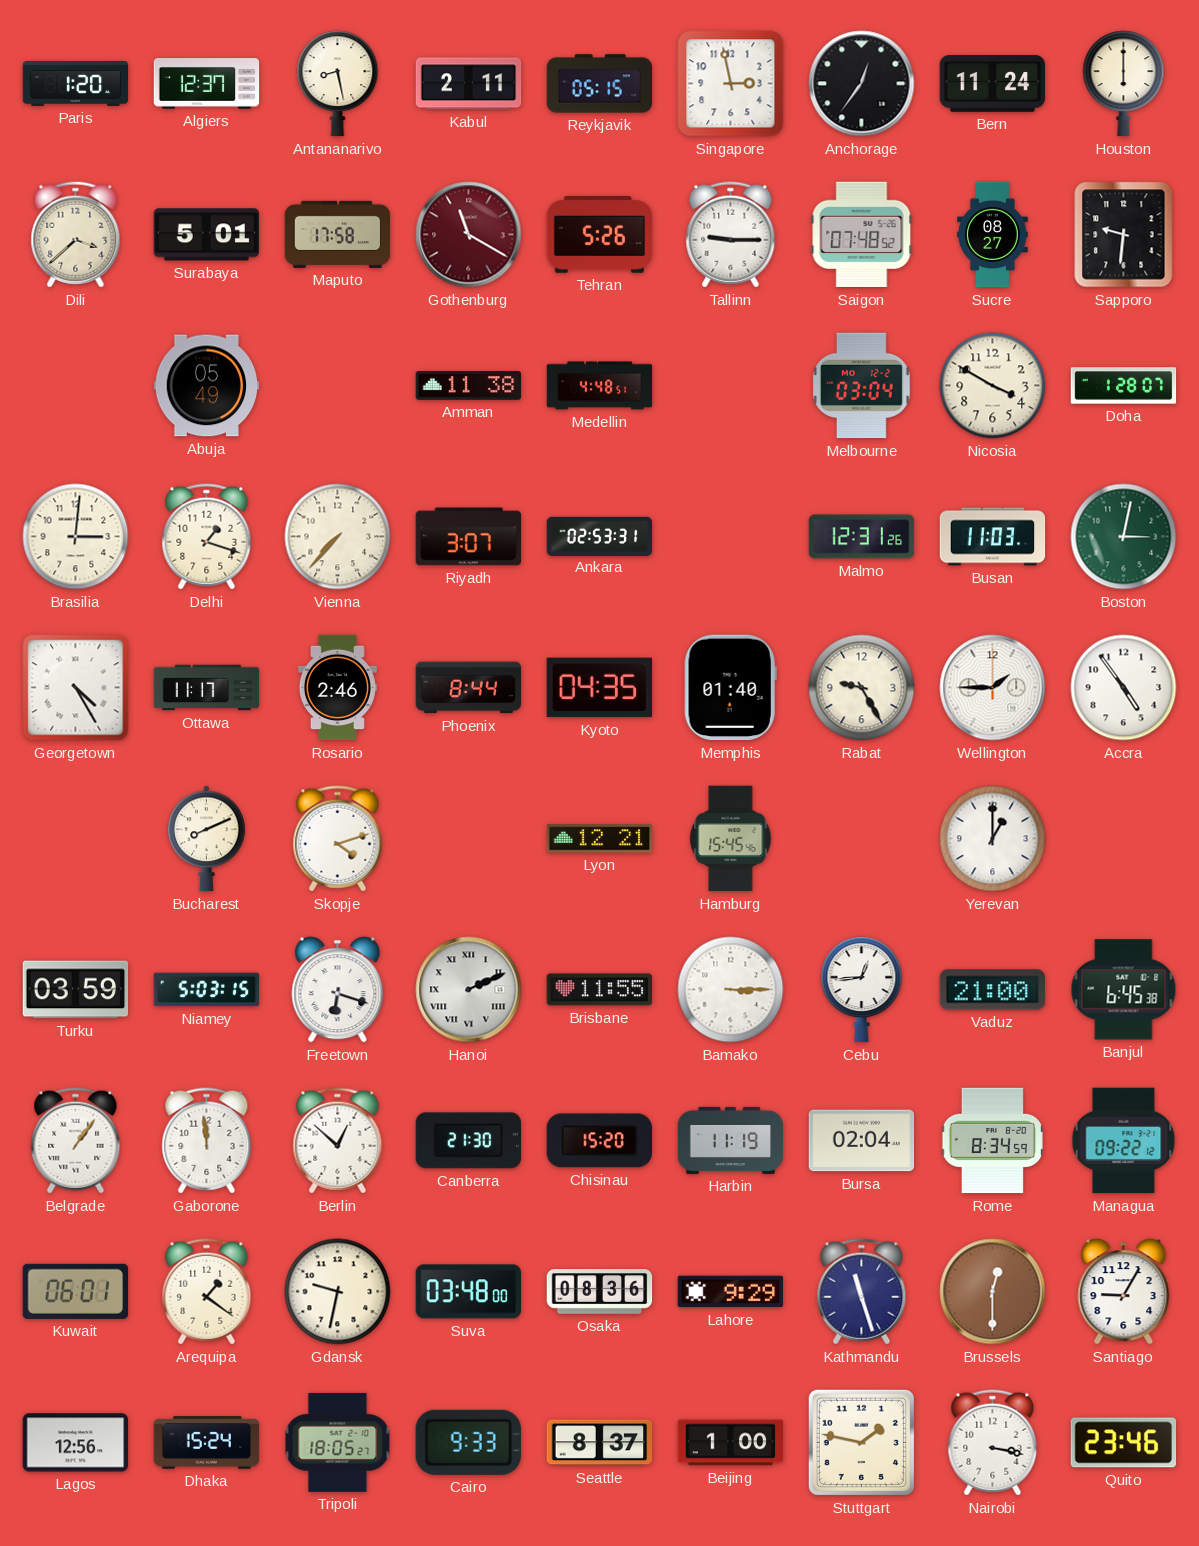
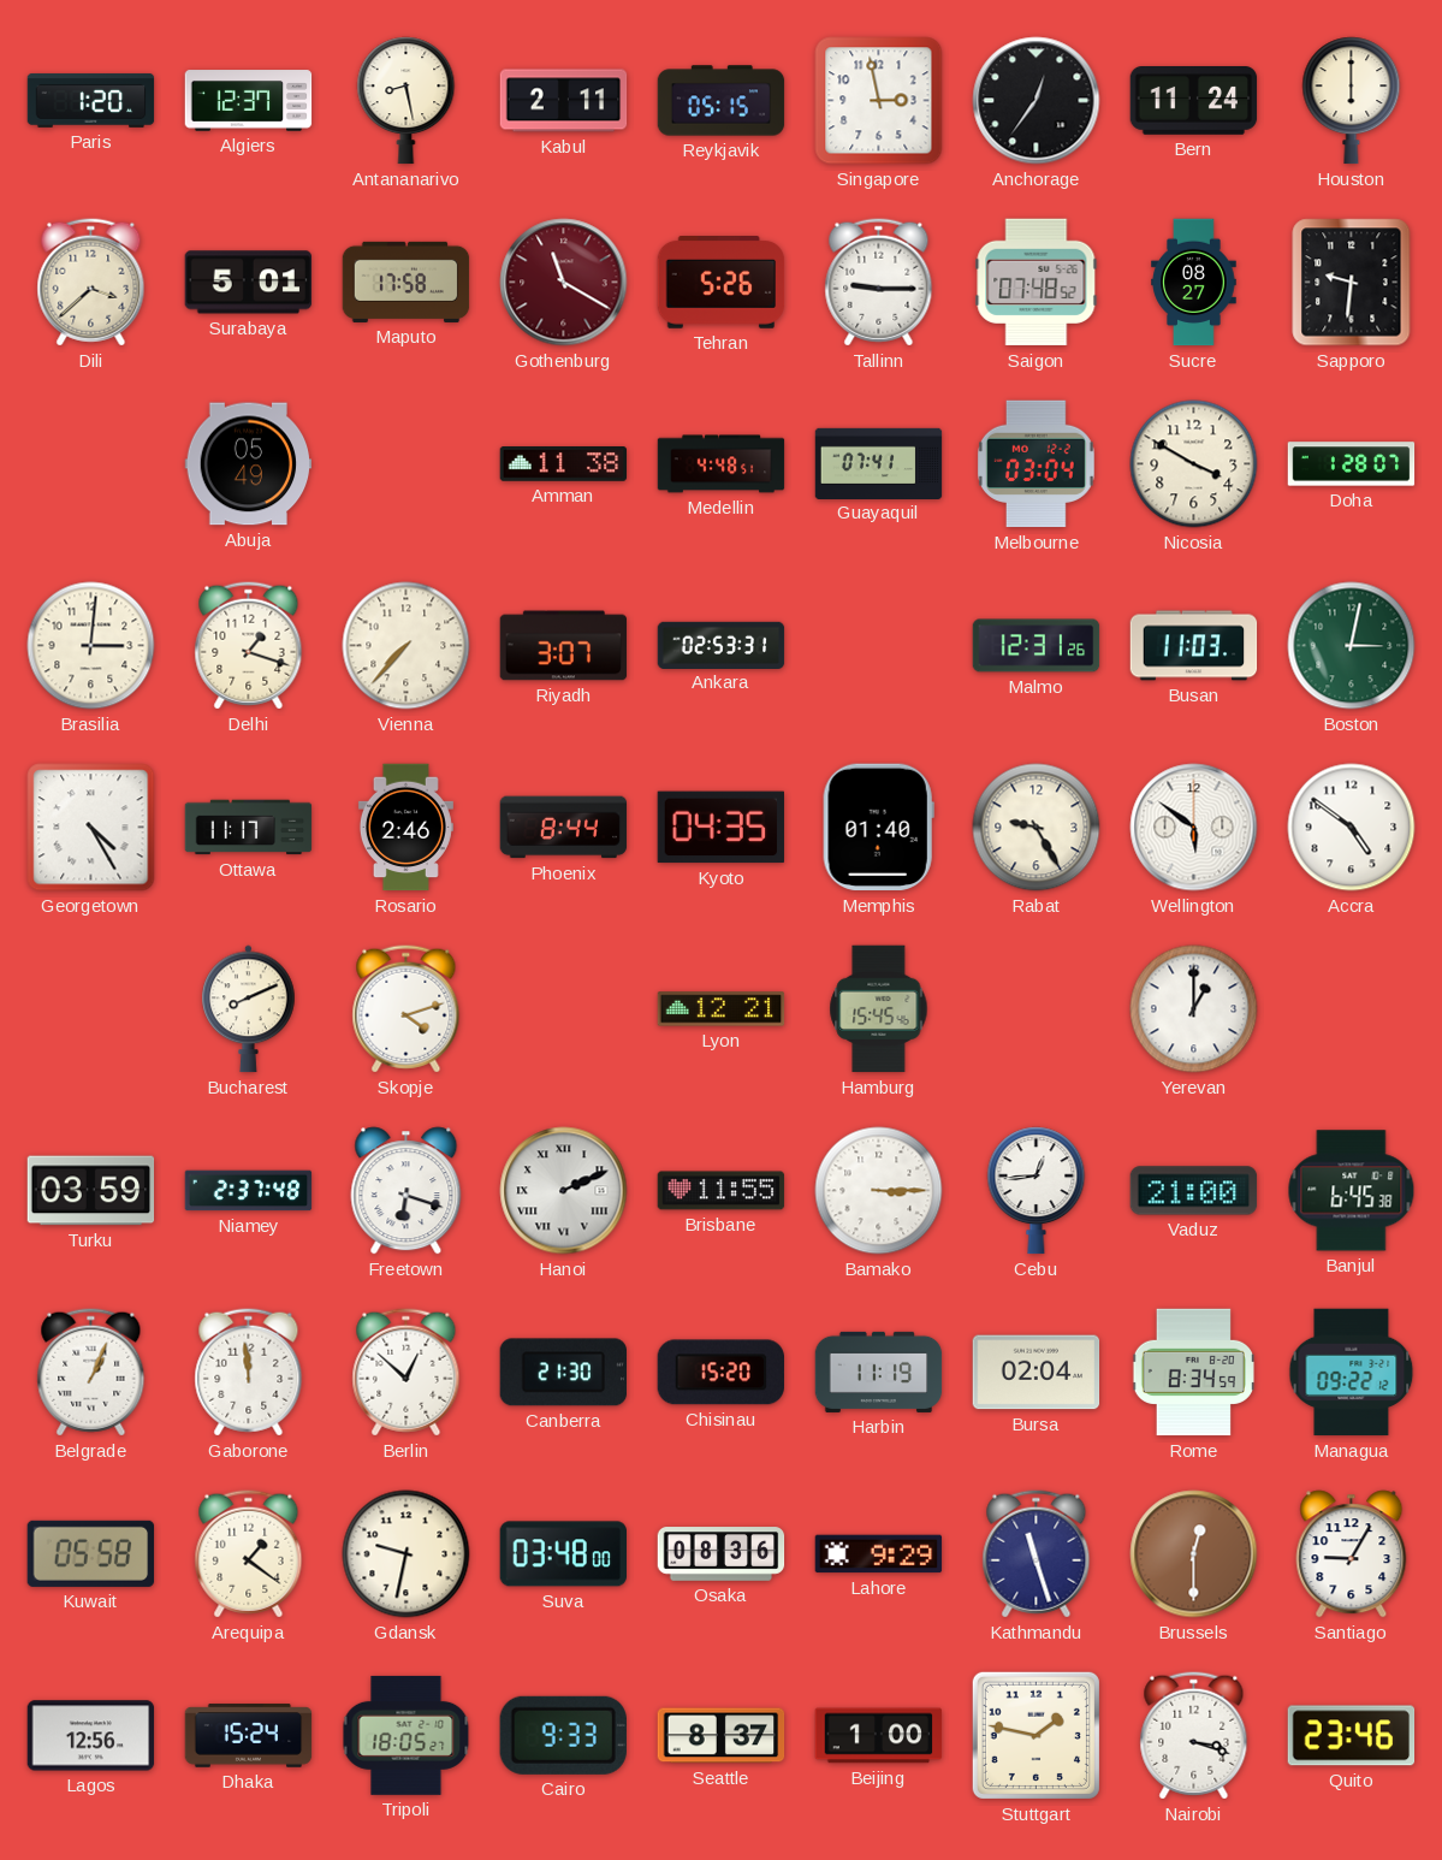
Guayaquil: none -> 07:41
Wellington: 1:45 -> 5:51
Accra: 4:54 -> 4:51
Niamey: 5:03 -> 2:37
Belgrade: 1:06 -> 1:04
Kuwait: 06:01 -> 05:58
Nairobi: 3:17 -> 3:18
